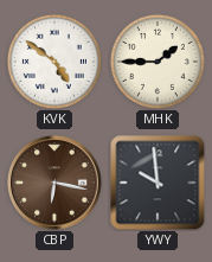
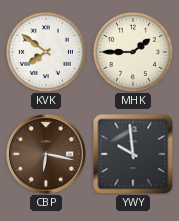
KVK: 4:51 -> 7:51
